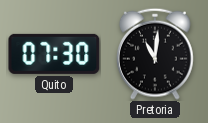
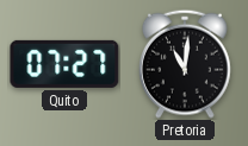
Quito: 07:30 -> 07:27
